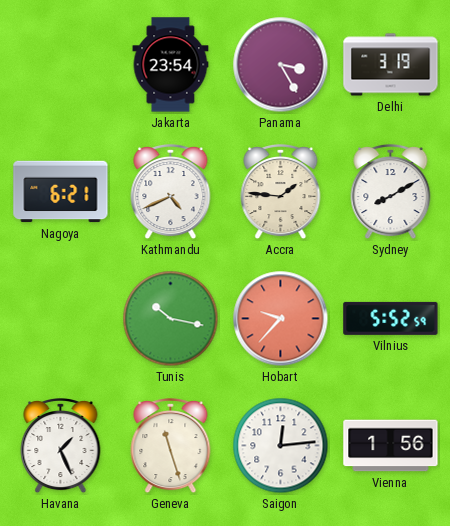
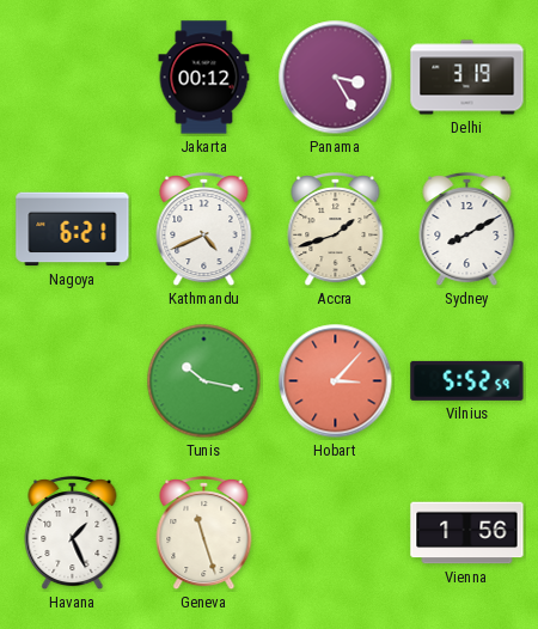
Jakarta: 23:54 -> 00:12
Accra: 1:46 -> 1:42
Hobart: 9:37 -> 3:07
Saigon: 12:14 -> none
